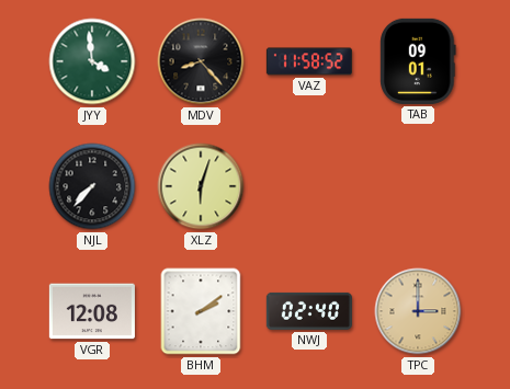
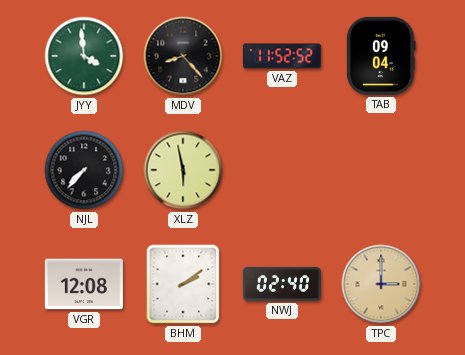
VAZ: 11:58 -> 11:52
TAB: 09:01 -> 09:04
XLZ: 6:03 -> 5:58
